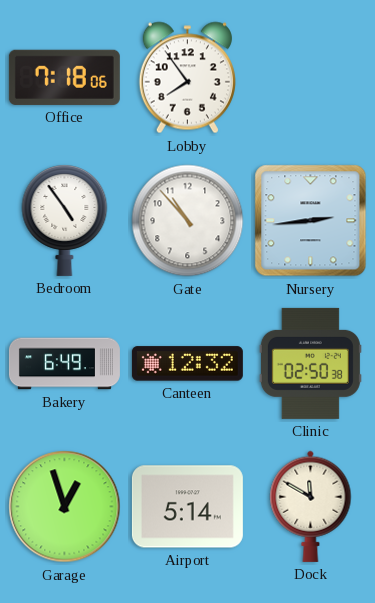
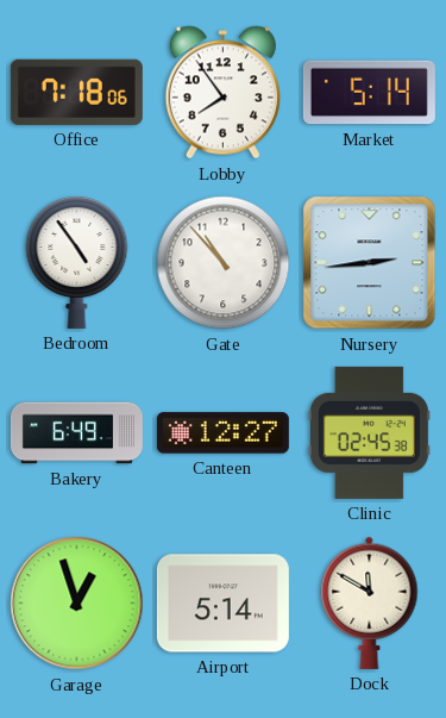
Market: none -> 5:14
Canteen: 12:32 -> 12:27
Clinic: 02:50 -> 02:45
